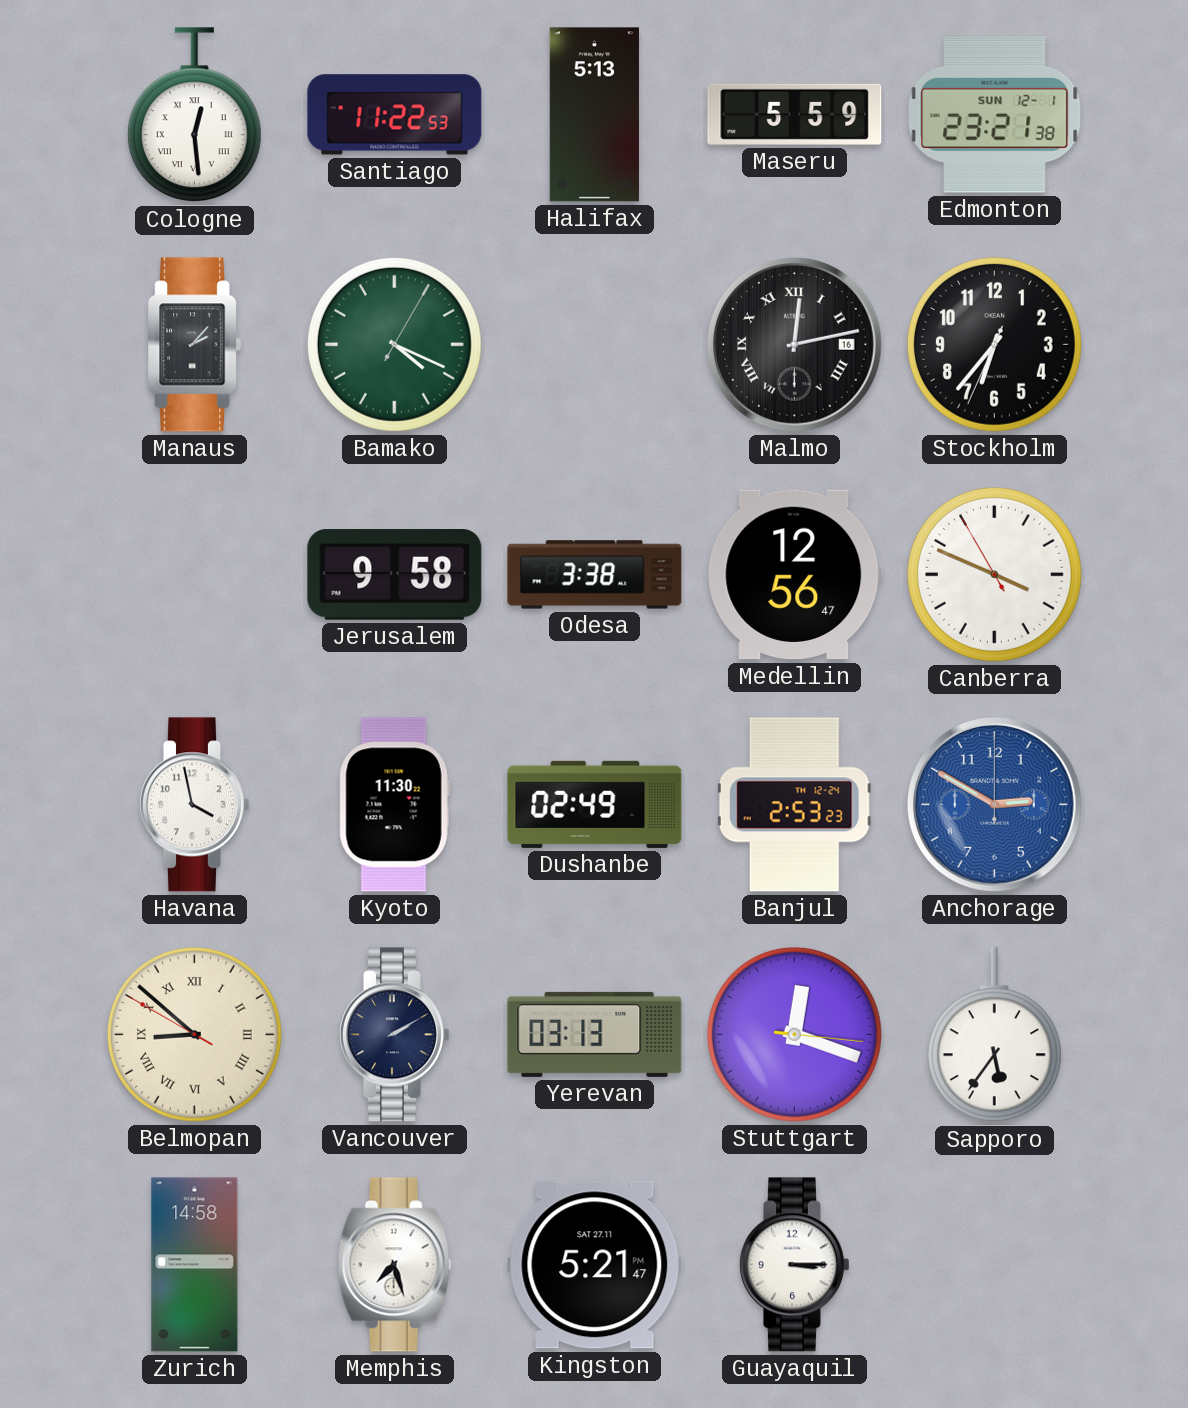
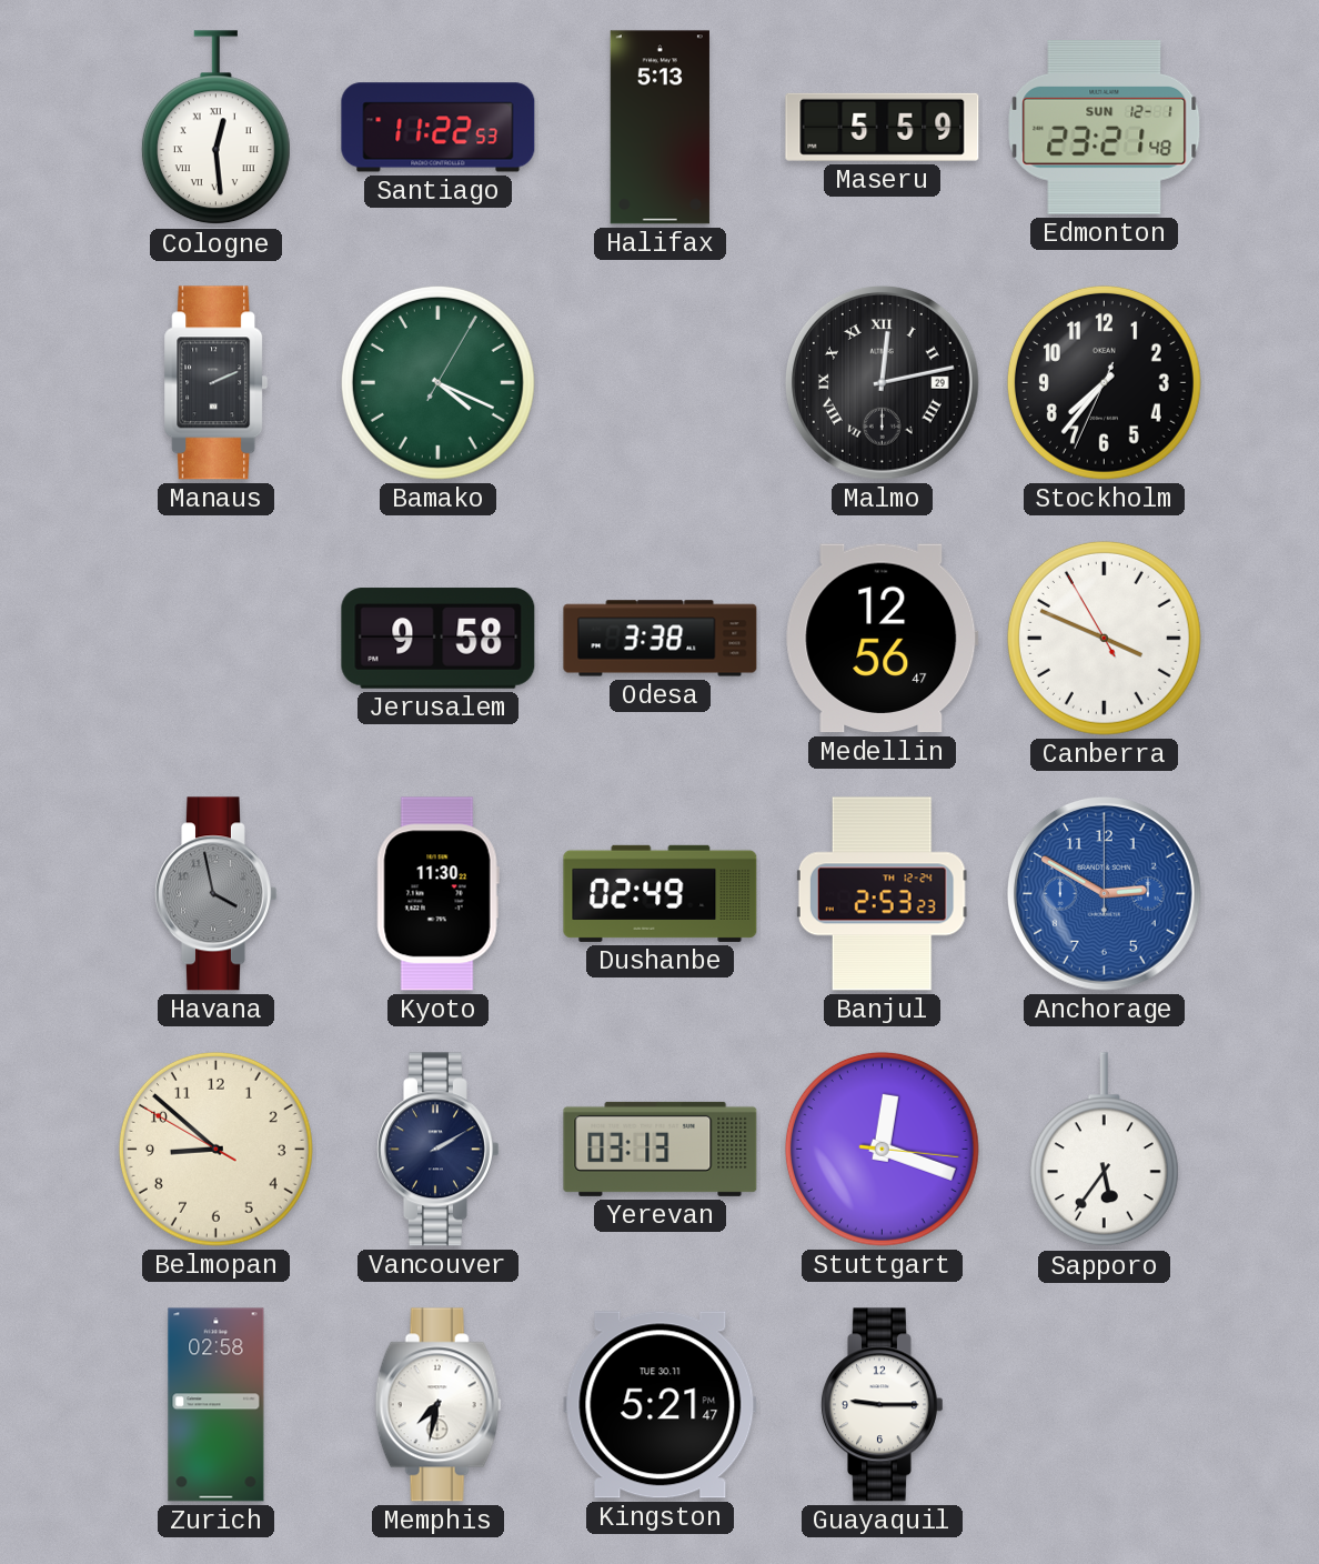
Edmonton: 23:21:38 -> 23:21:48
Manaus: 2:07 -> 2:11
Malmo date: 16 -> 29
Stockholm: 6:36 -> 7:36
Havana dial: white -> grey
Belmopan numerals: Roman -> Arabic
Zurich: 14:58 -> 02:58
Memphis: 7:27 -> 7:32
Kingston date: SAT 27.11 -> TUE 30.11
Guayaquil: 3:15 -> 9:15
